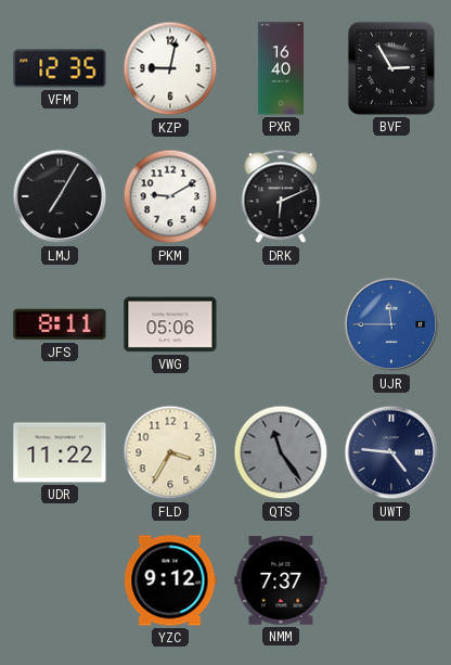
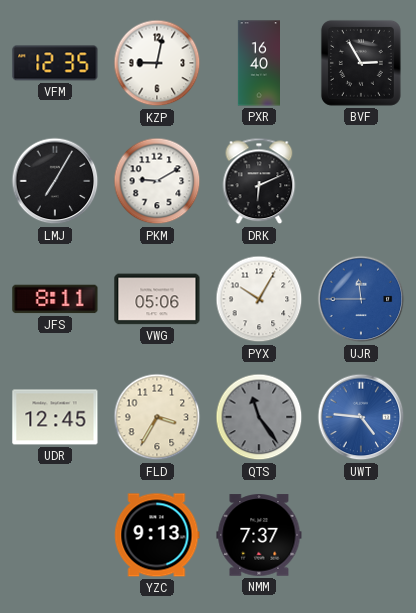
PYX: none -> 10:05
UDR: 11:22 -> 12:45
UWT dial: navy -> blue
YZC: 9:12 -> 9:13
